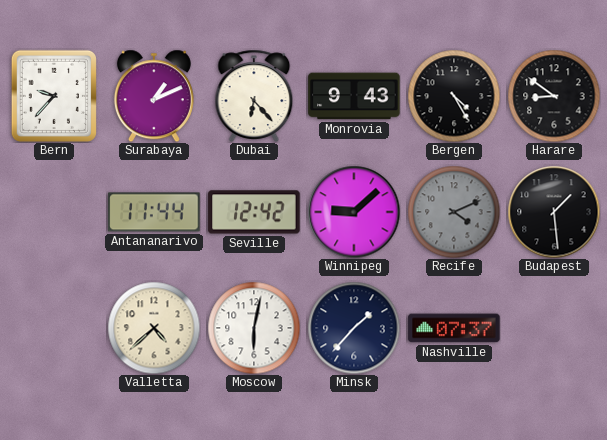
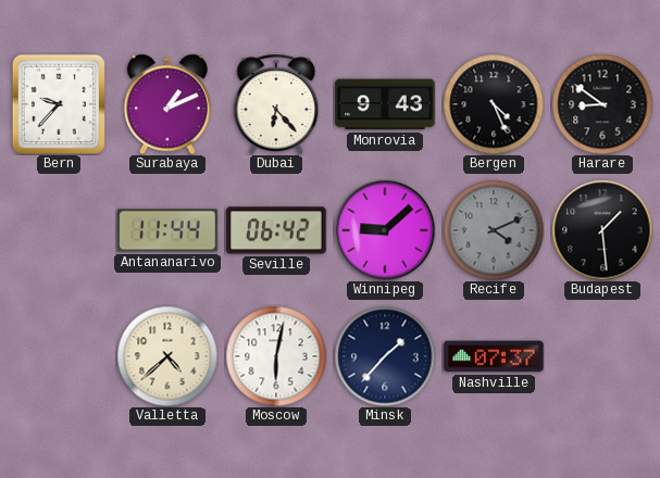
Bergen: 4:25 -> 4:26
Seville: 12:42 -> 06:42
